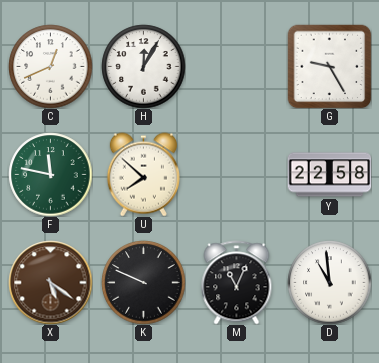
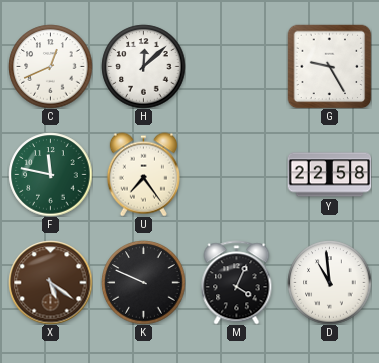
H: 12:05 -> 12:08
U: 7:52 -> 7:24
M: 11:04 -> 4:04
